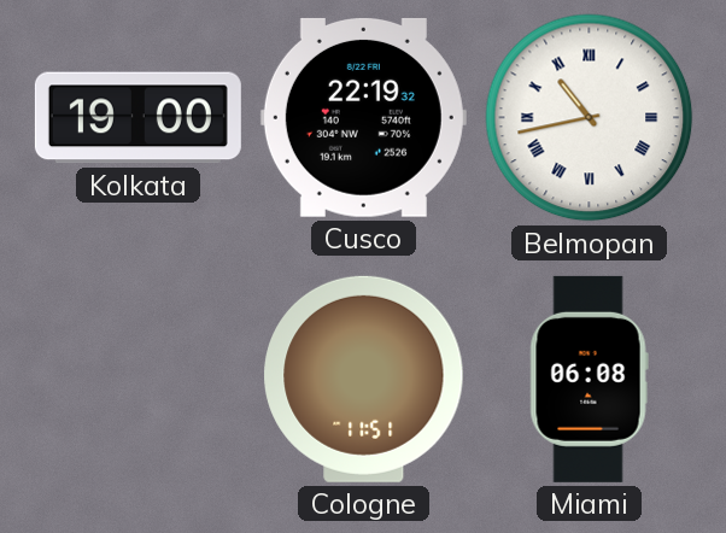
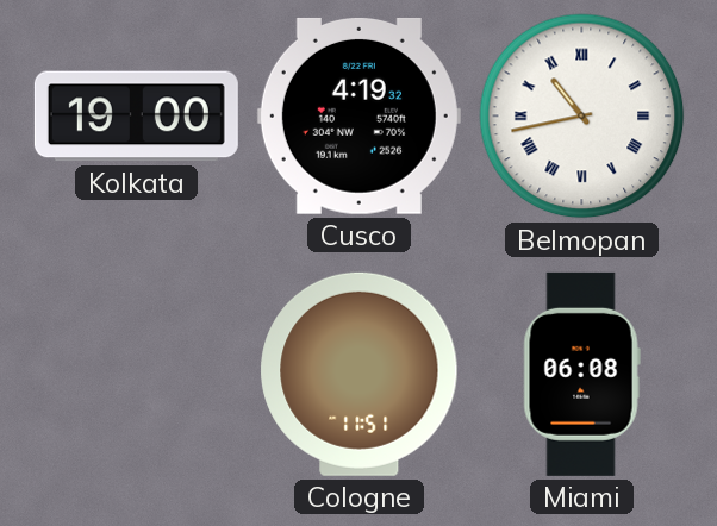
Cusco: 22:19 -> 4:19
